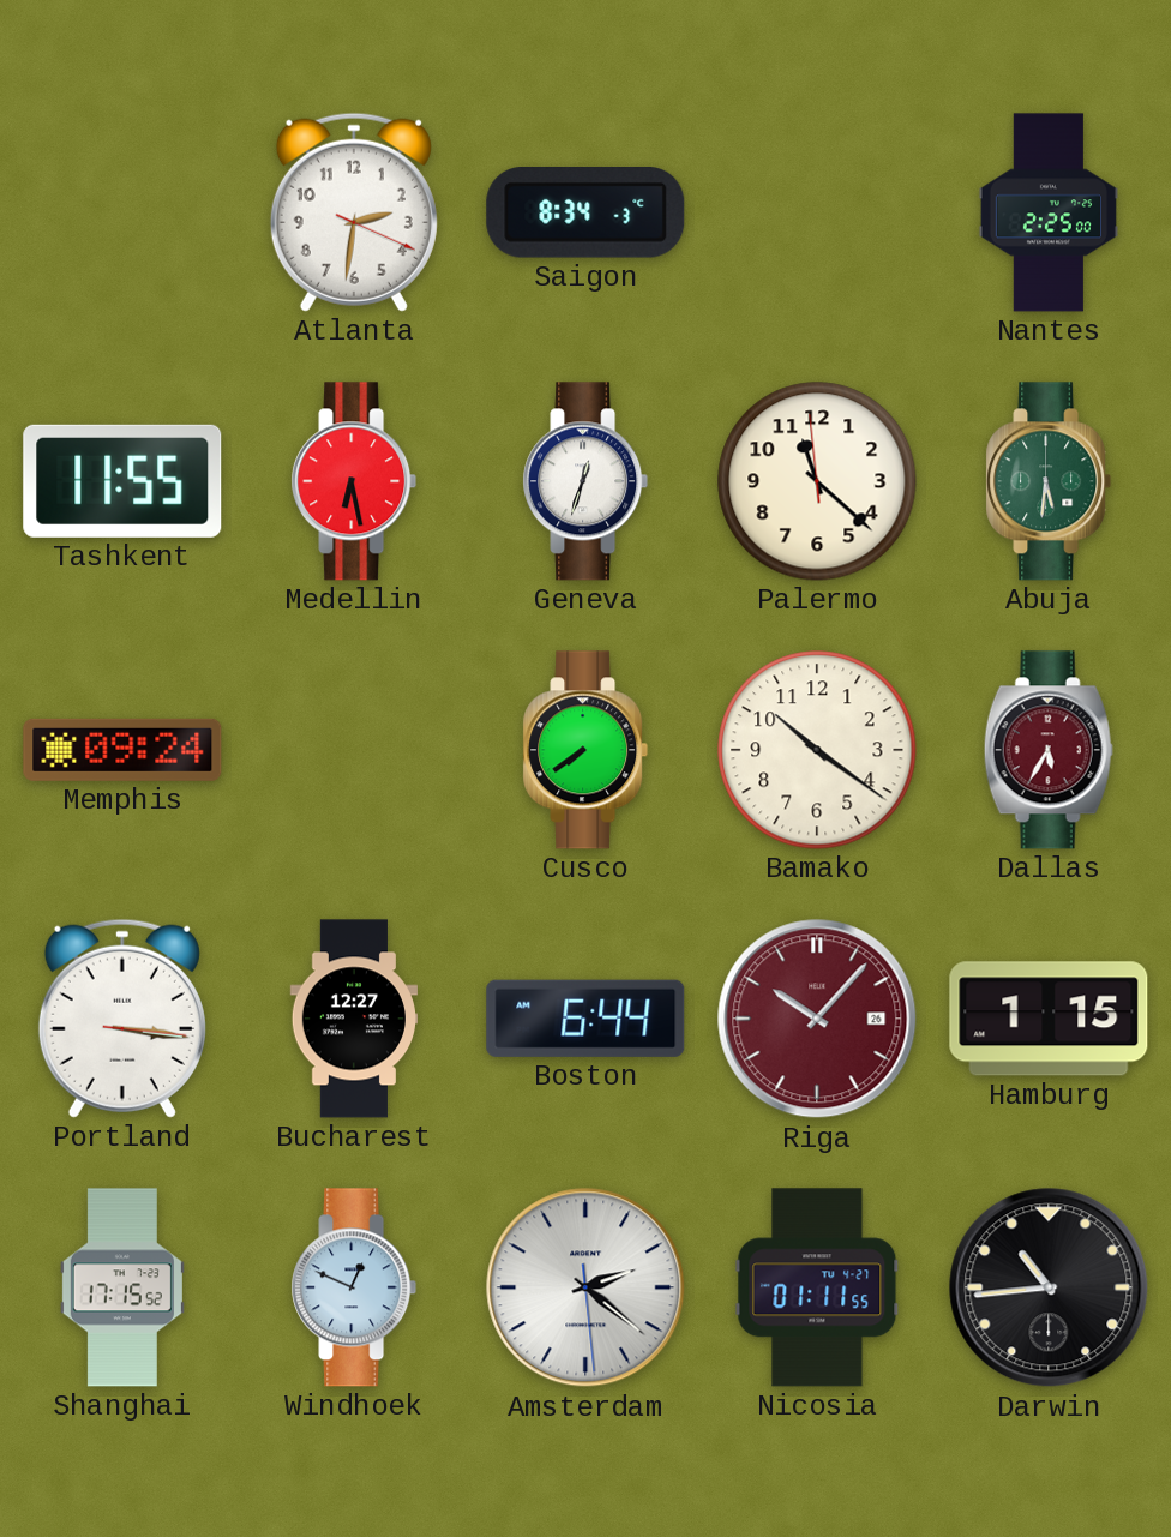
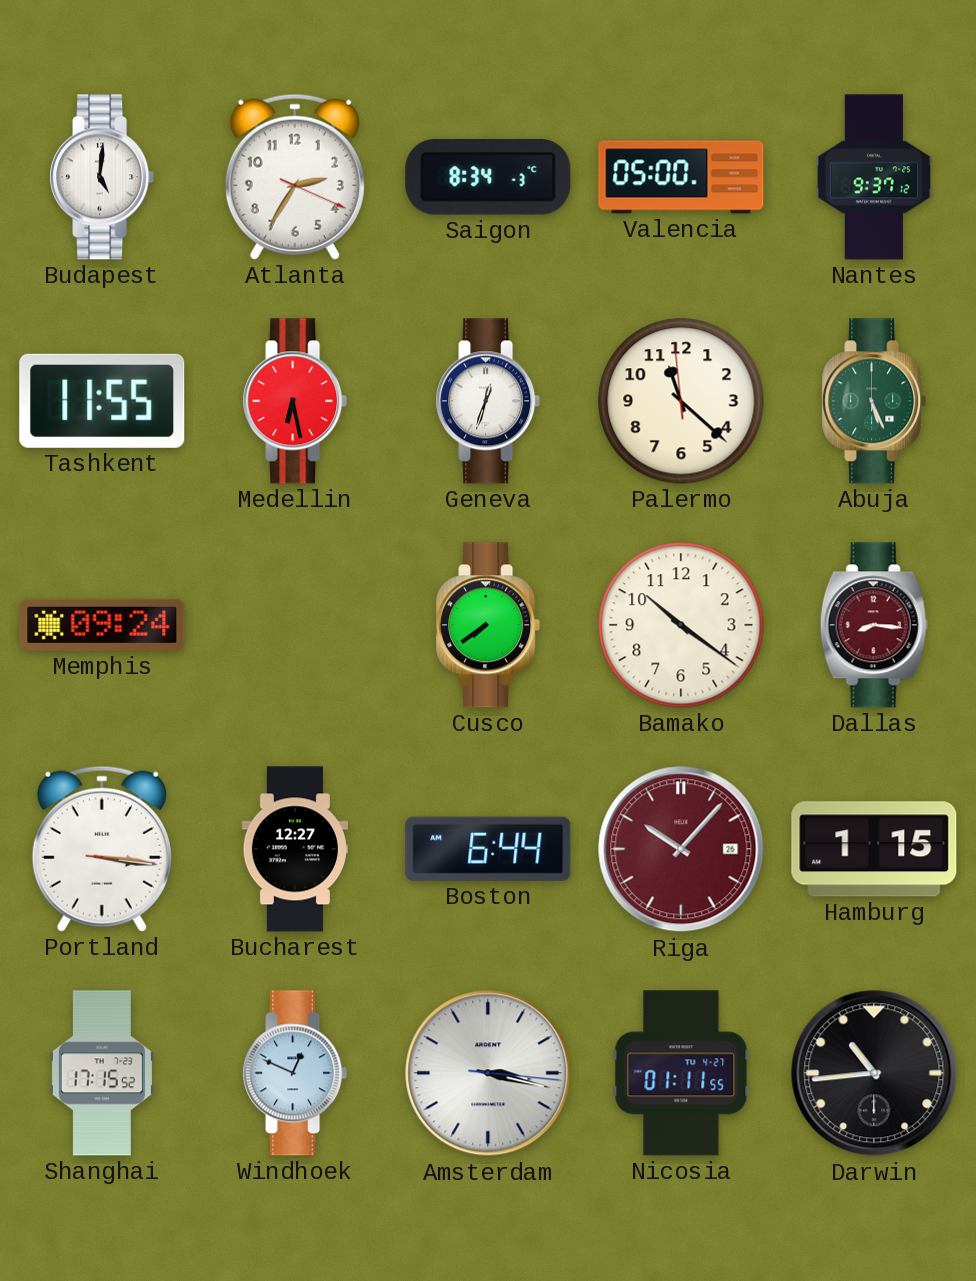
Budapest: none -> 5:01
Atlanta: 2:31 -> 2:35
Valencia: none -> 05:00
Nantes: 2:25 -> 9:37
Abuja: 5:31 -> 5:26
Dallas: 5:35 -> 8:16
Amsterdam: 2:21 -> 3:17
